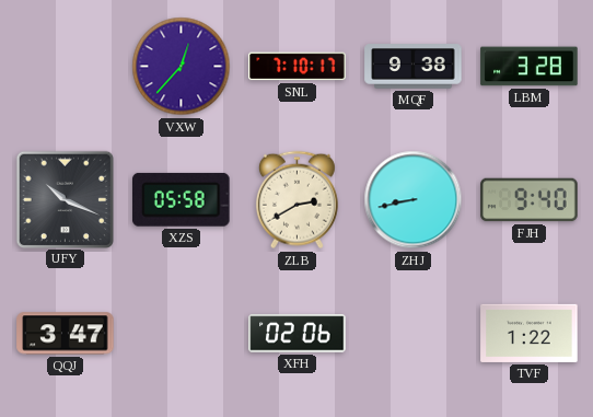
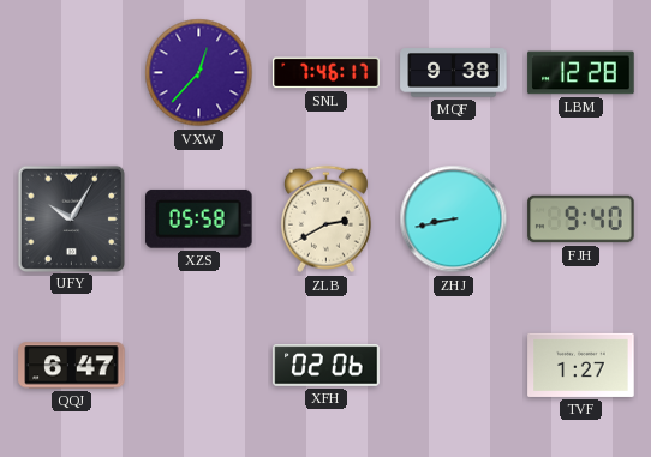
SNL: 7:10 -> 7:46
LBM: 3:28 -> 12:28
UFY: 10:19 -> 10:05
QQJ: 3:47 -> 6:47
TVF: 1:22 -> 1:27
